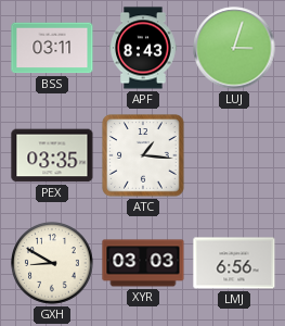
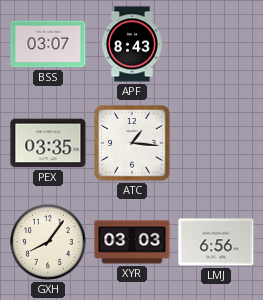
BSS: 03:11 -> 03:07
LUJ: 3:03 -> none
GXH: 8:50 -> 8:06
